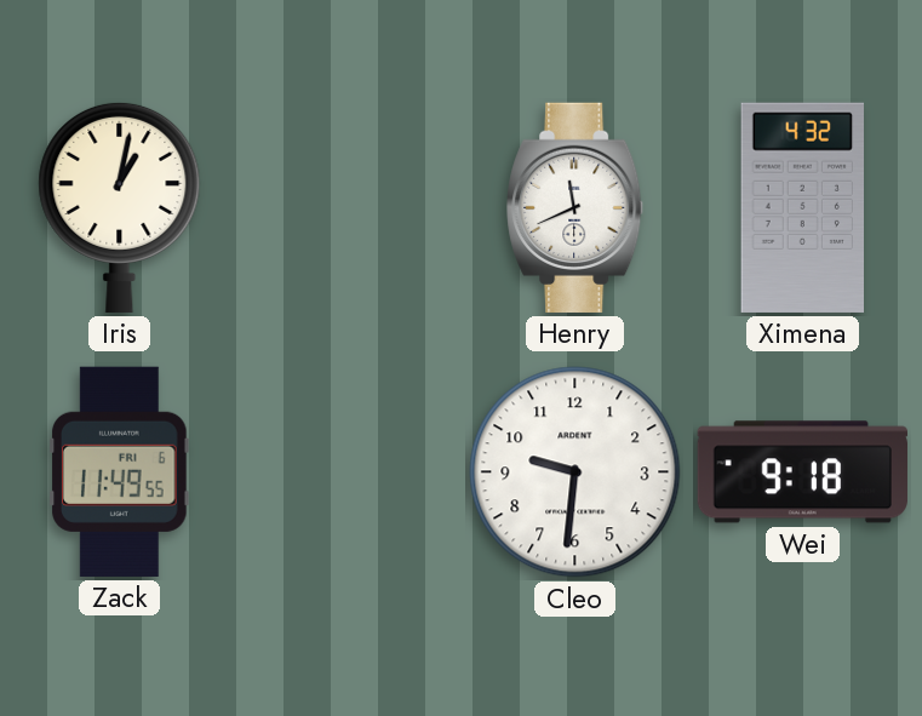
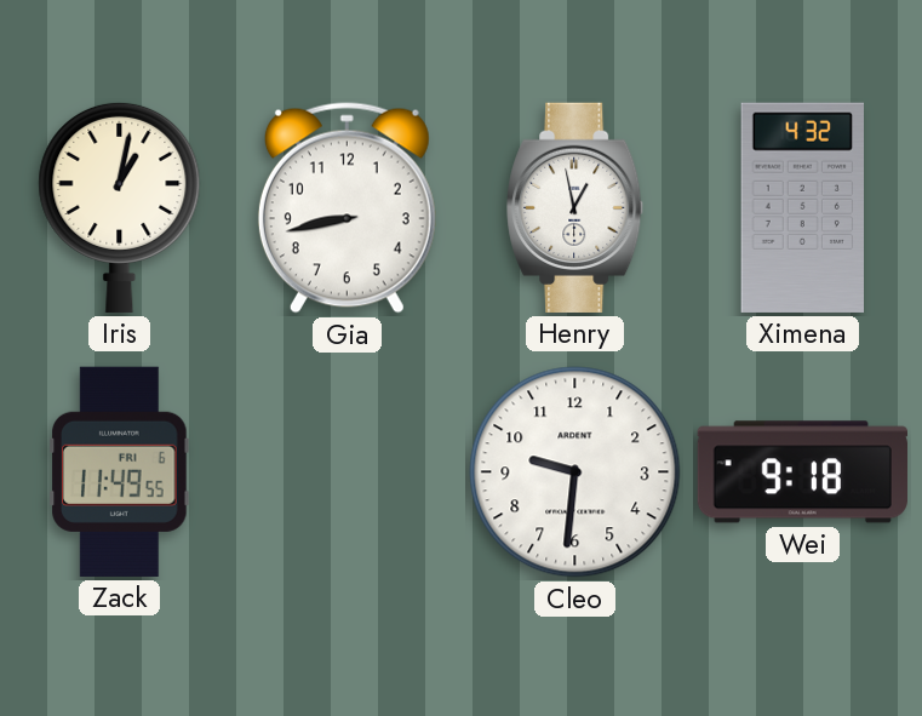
Gia: none -> 8:43
Henry: 11:41 -> 12:58
